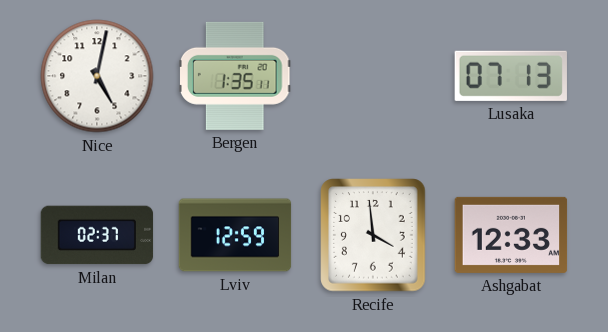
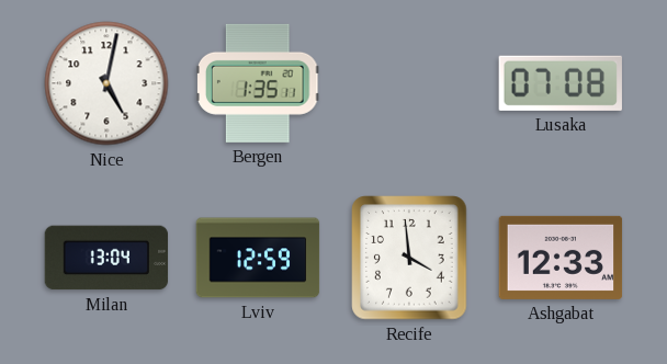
Lusaka: 07:13 -> 07:08
Milan: 02:37 -> 13:04
